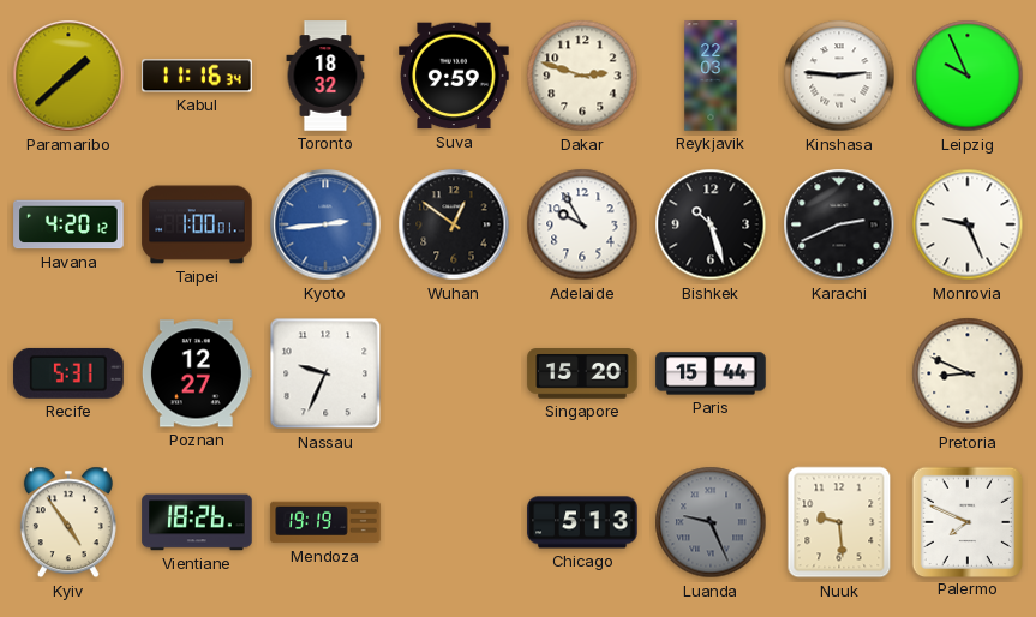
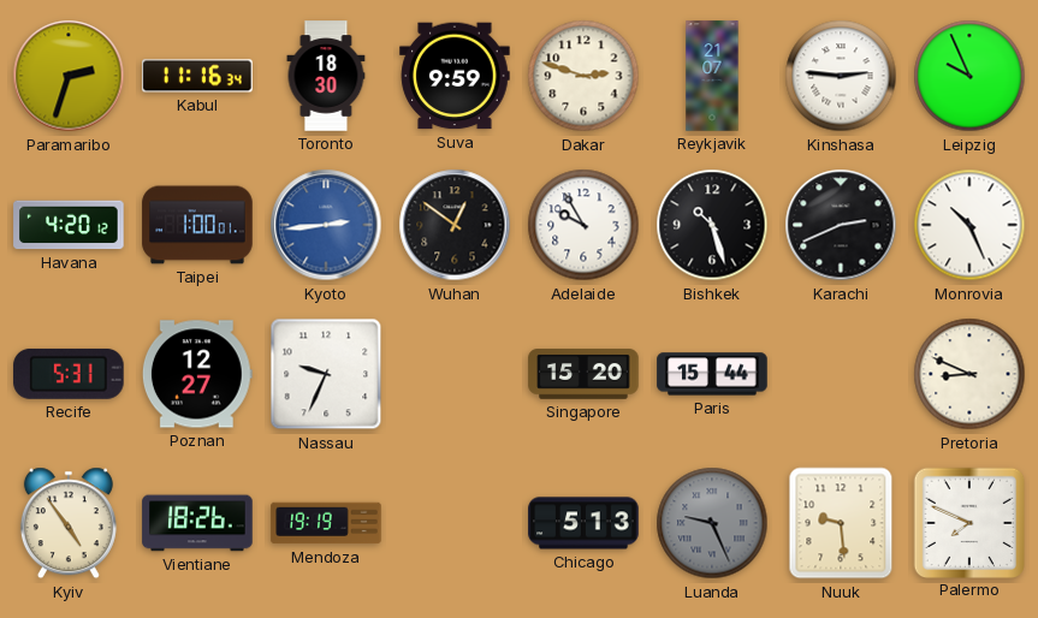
Paramaribo: 1:38 -> 2:33
Toronto: 18:32 -> 18:30
Reykjavik: 22:03 -> 21:07
Monrovia: 9:26 -> 10:26
